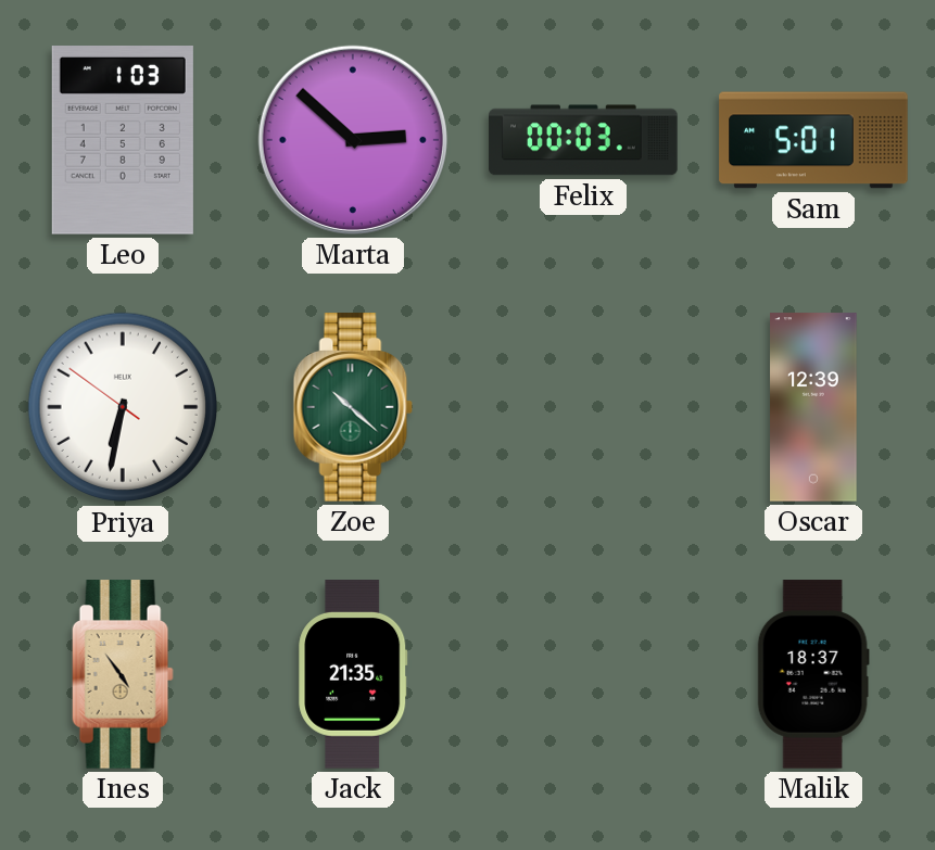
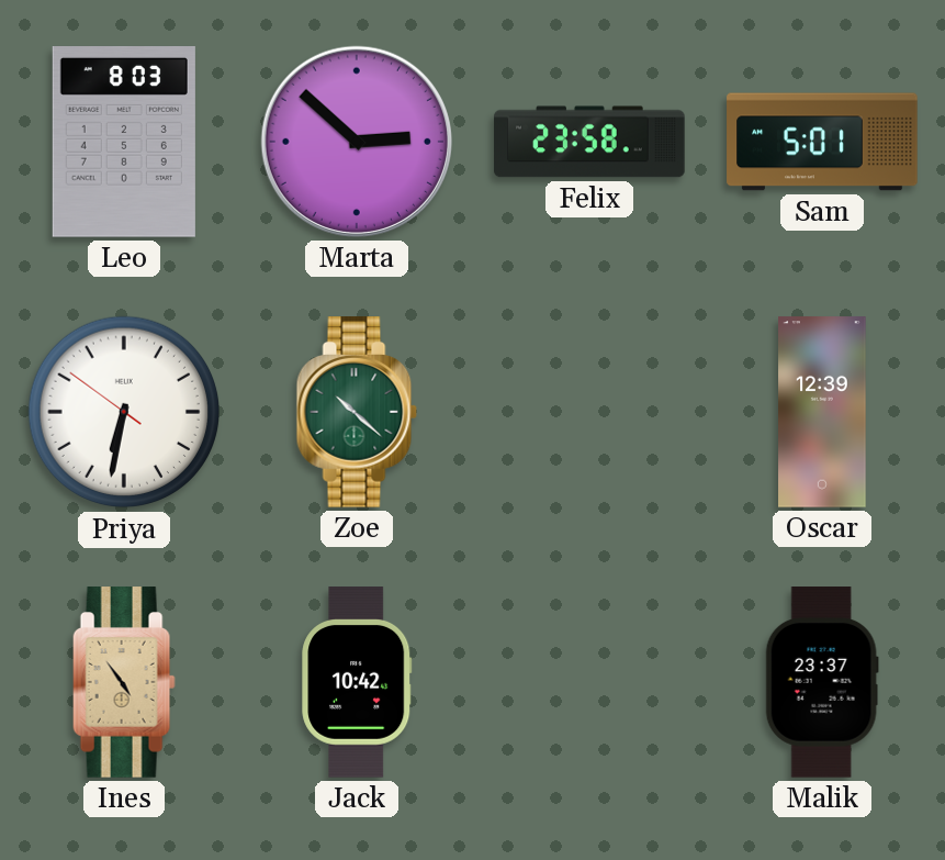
Leo: 1:03 -> 8:03
Felix: 00:03 -> 23:58
Jack: 21:35 -> 10:42
Malik: 18:37 -> 23:37
